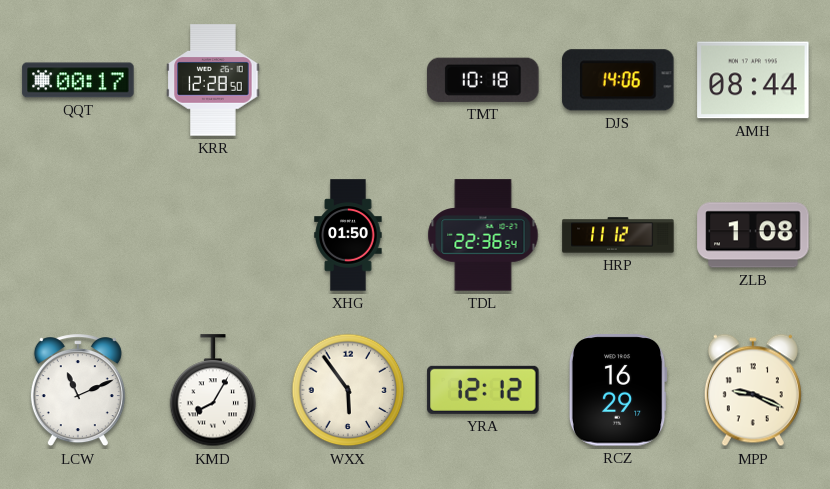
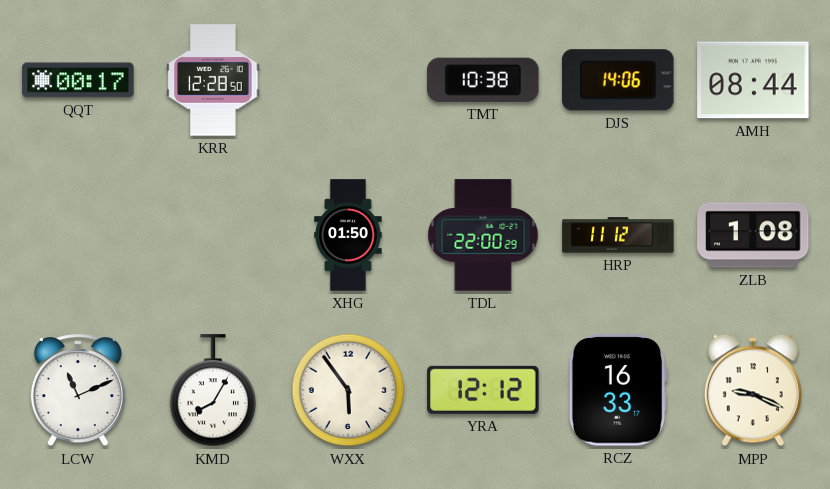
TMT: 10:18 -> 10:38
TDL: 22:36 -> 22:00
RCZ: 16:29 -> 16:33
